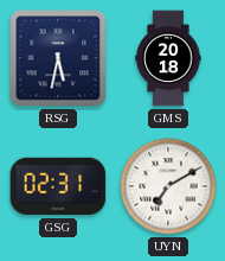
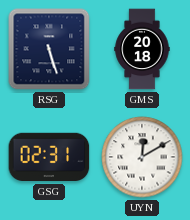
RSG: 5:32 -> 5:27
UYN: 7:10 -> 12:10
